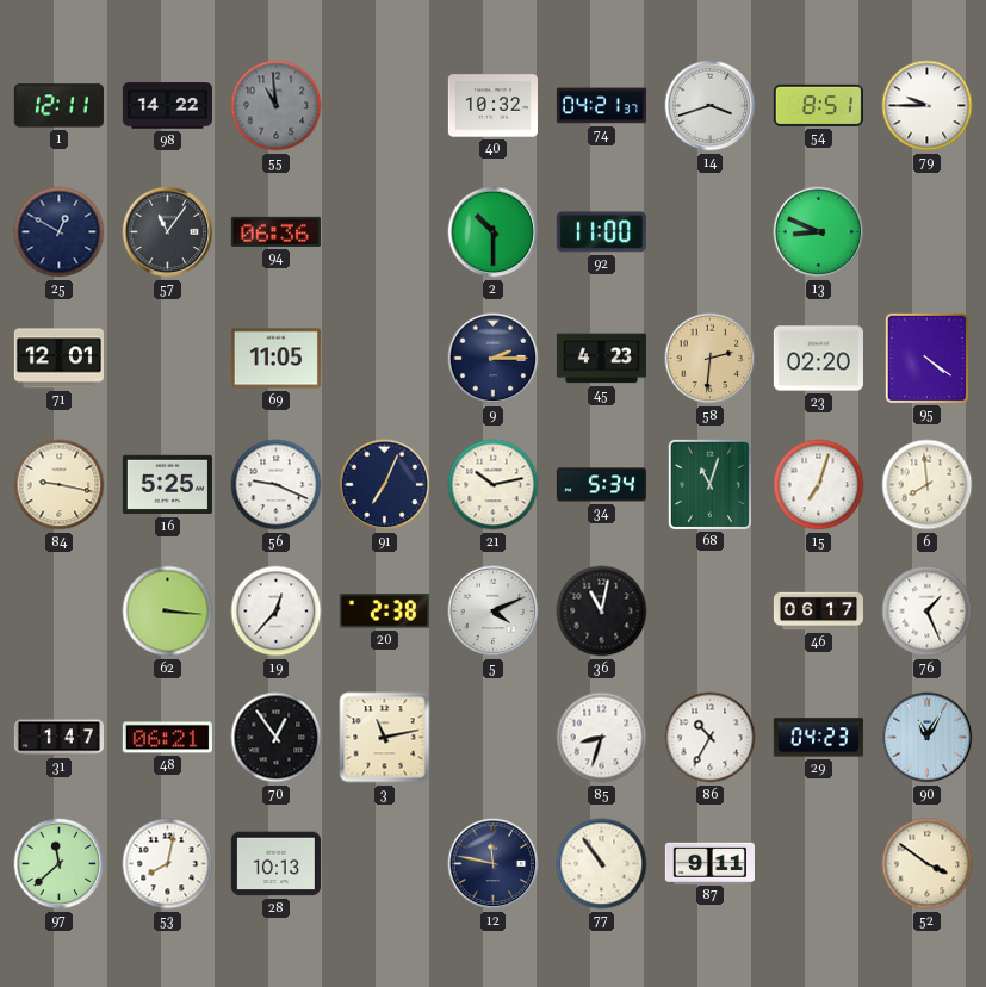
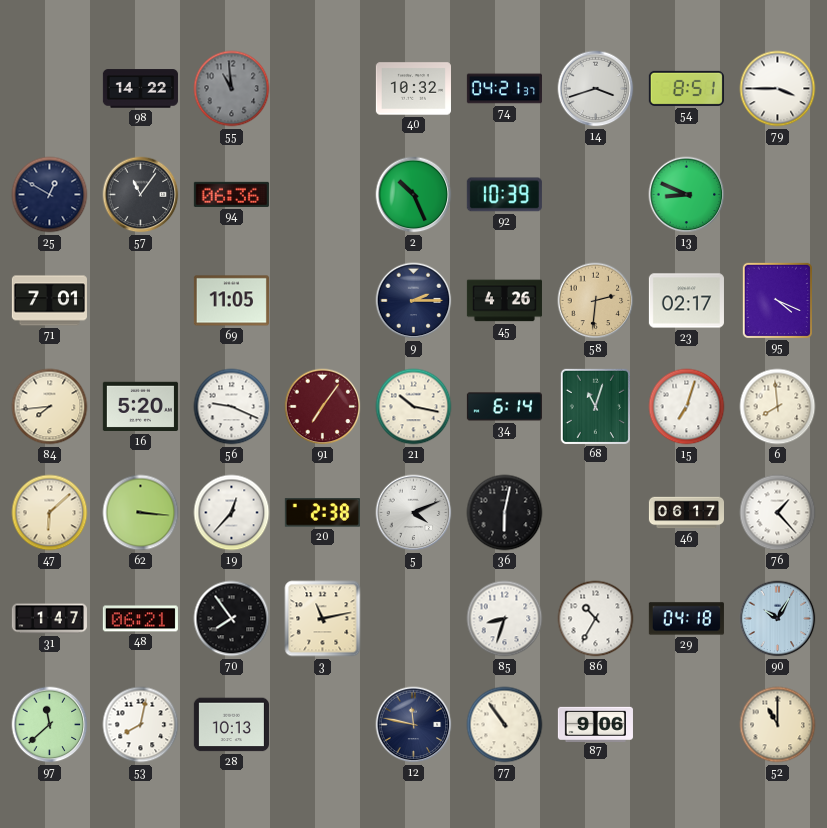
1: 12:11 -> none
79: 9:45 -> 3:45
2: 10:30 -> 10:26
92: 11:00 -> 10:39
71: 12:01 -> 7:01
45: 4:23 -> 4:26
23: 02:20 -> 02:17
95: 4:21 -> 4:19
84: 9:17 -> 7:44
16: 5:25 -> 5:20
91: 7:04 -> 7:06
91 dial: navy -> burgundy
21: 10:13 -> 10:17
34: 5:34 -> 6:14
47: none -> 6:08
36: 11:02 -> 6:02
76: 1:26 -> 1:23
70: 12:54 -> 7:54
29: 04:23 -> 04:18
90: 11:05 -> 10:05
87: 9:11 -> 9:06
52: 3:51 -> 11:00
